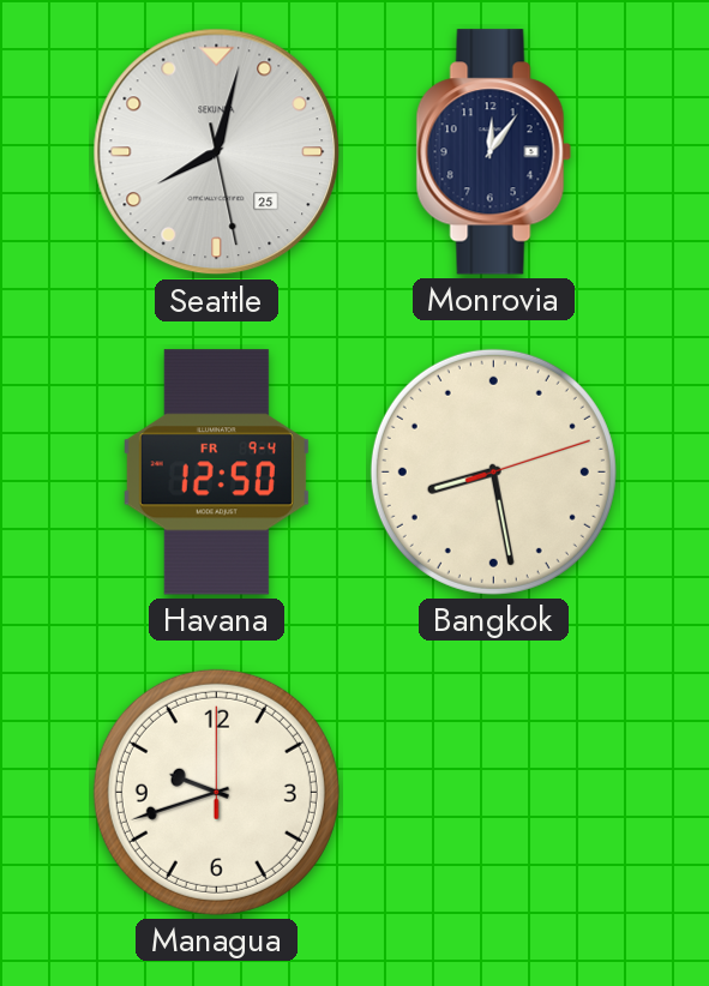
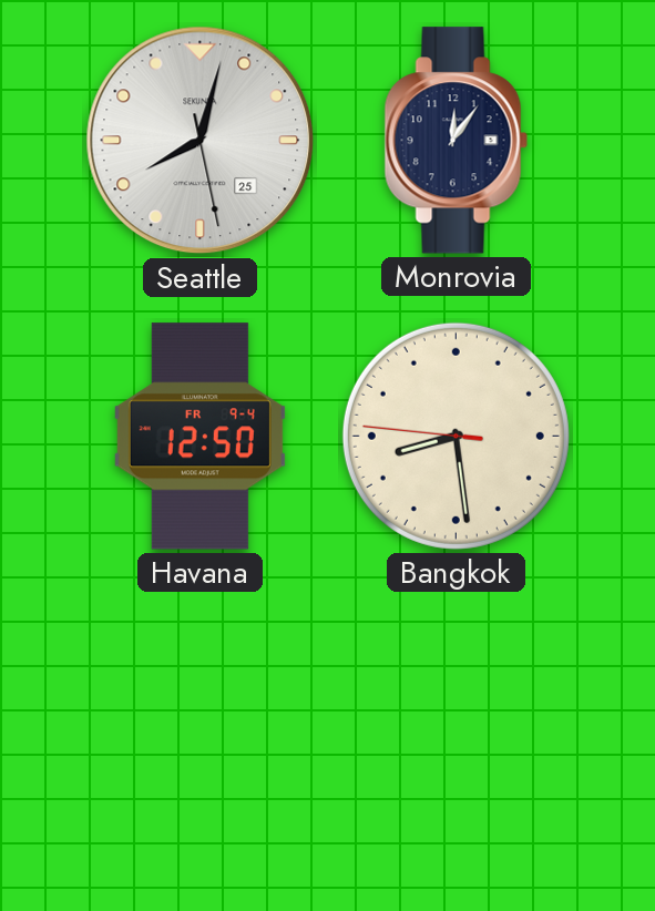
Bangkok: 8:28:12 -> 8:28:46
Managua: 9:42 -> none
